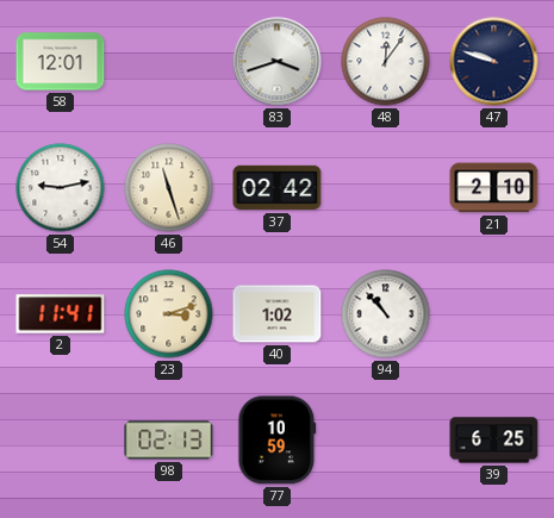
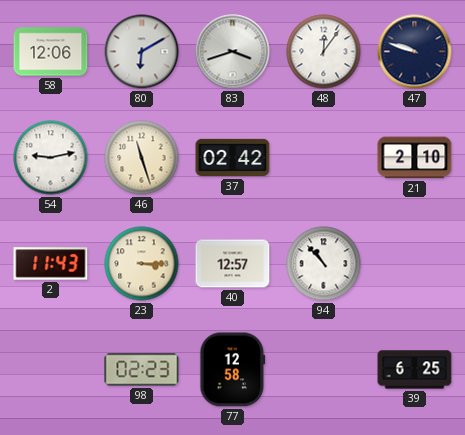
58: 12:01 -> 12:06
80: none -> 6:10
2: 11:41 -> 11:43
23: 3:12 -> 3:15
40: 1:02 -> 12:57
98: 02:13 -> 02:23
77: 10:59 -> 12:58
